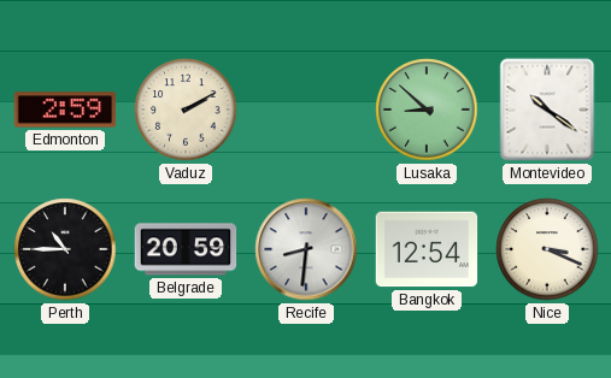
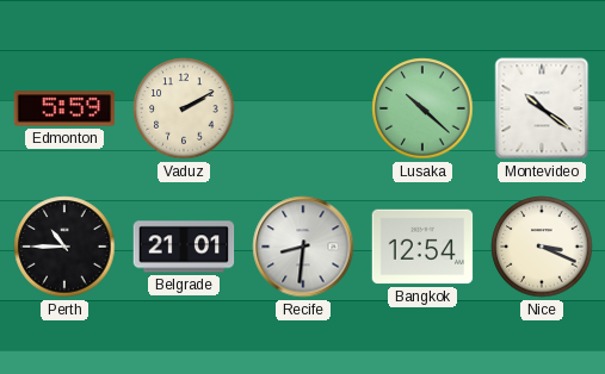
Edmonton: 2:59 -> 5:59
Lusaka: 8:52 -> 10:22
Belgrade: 20:59 -> 21:01
